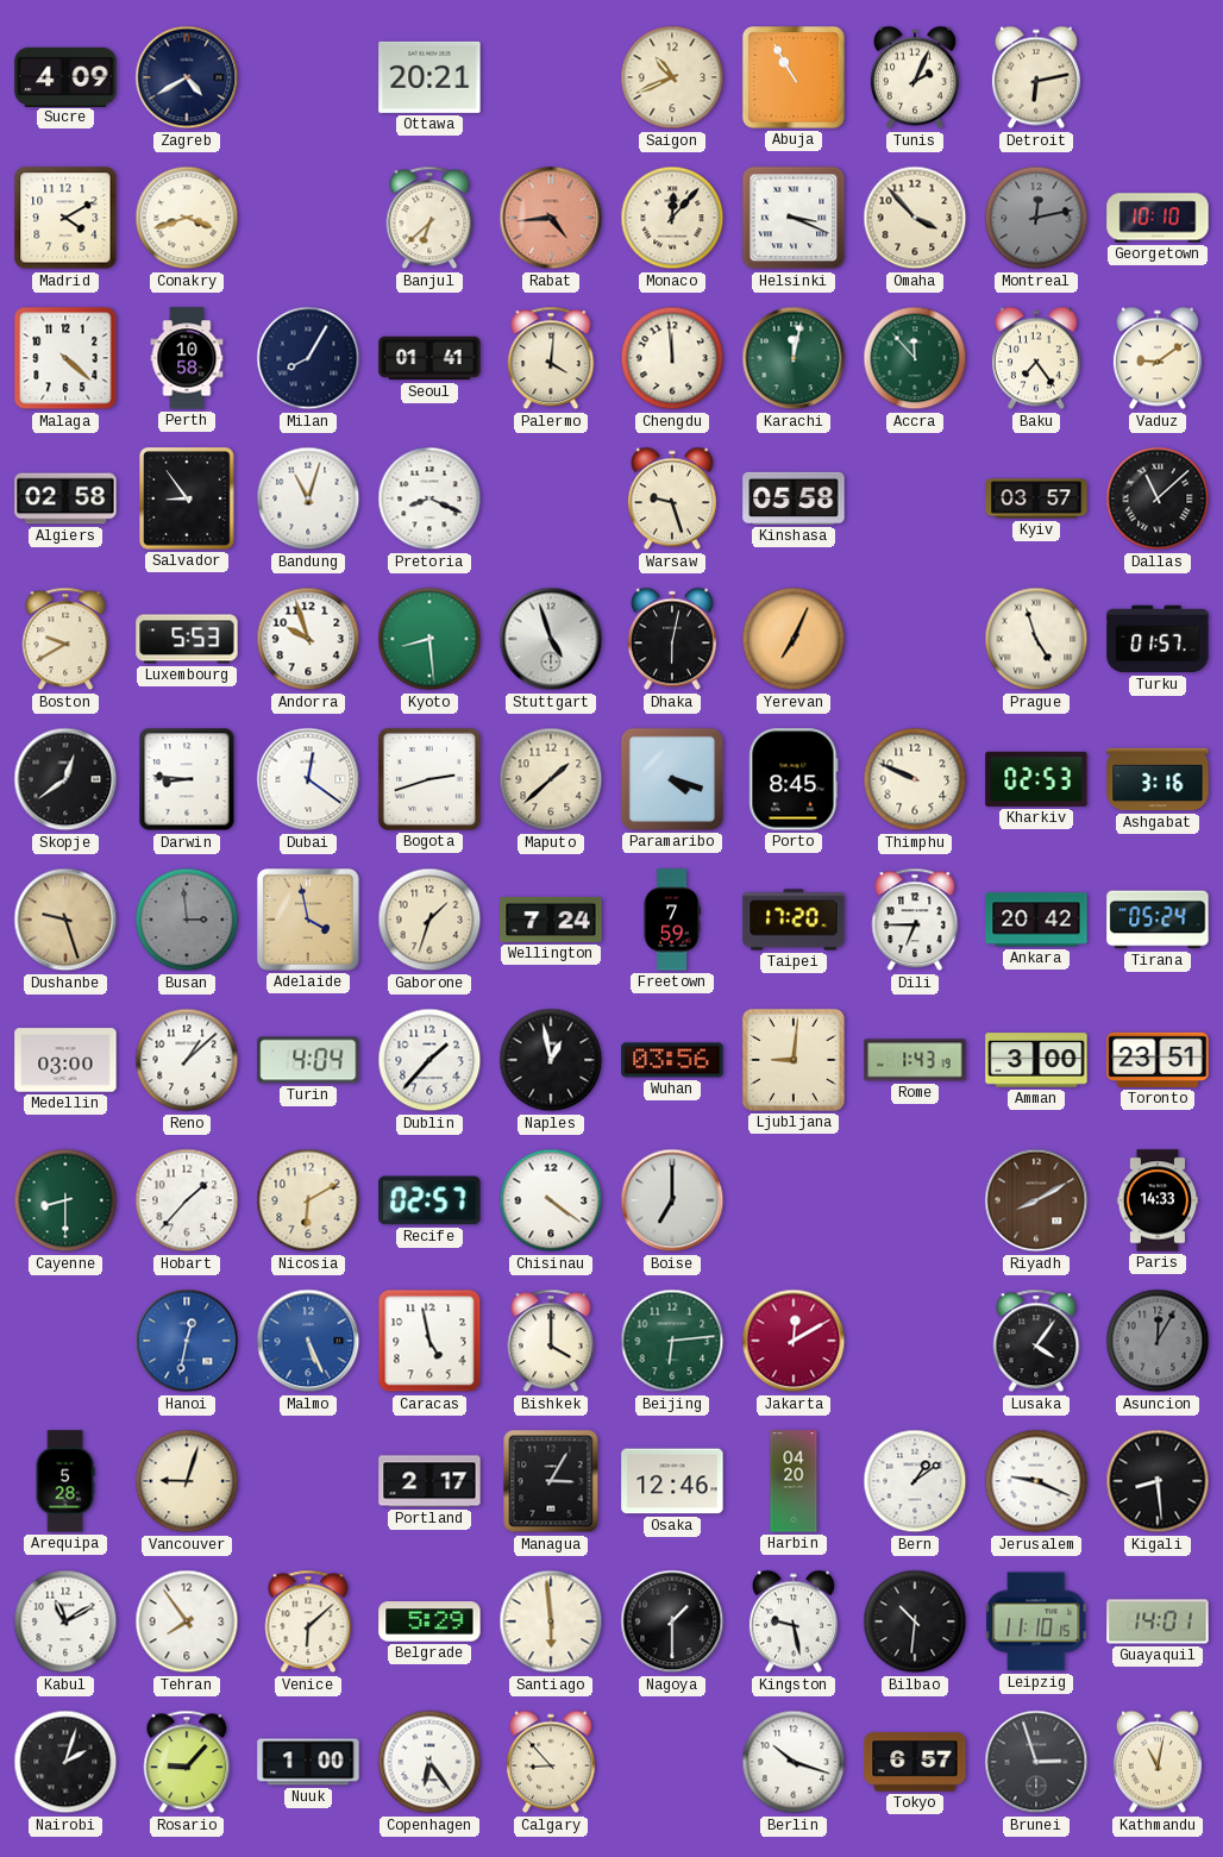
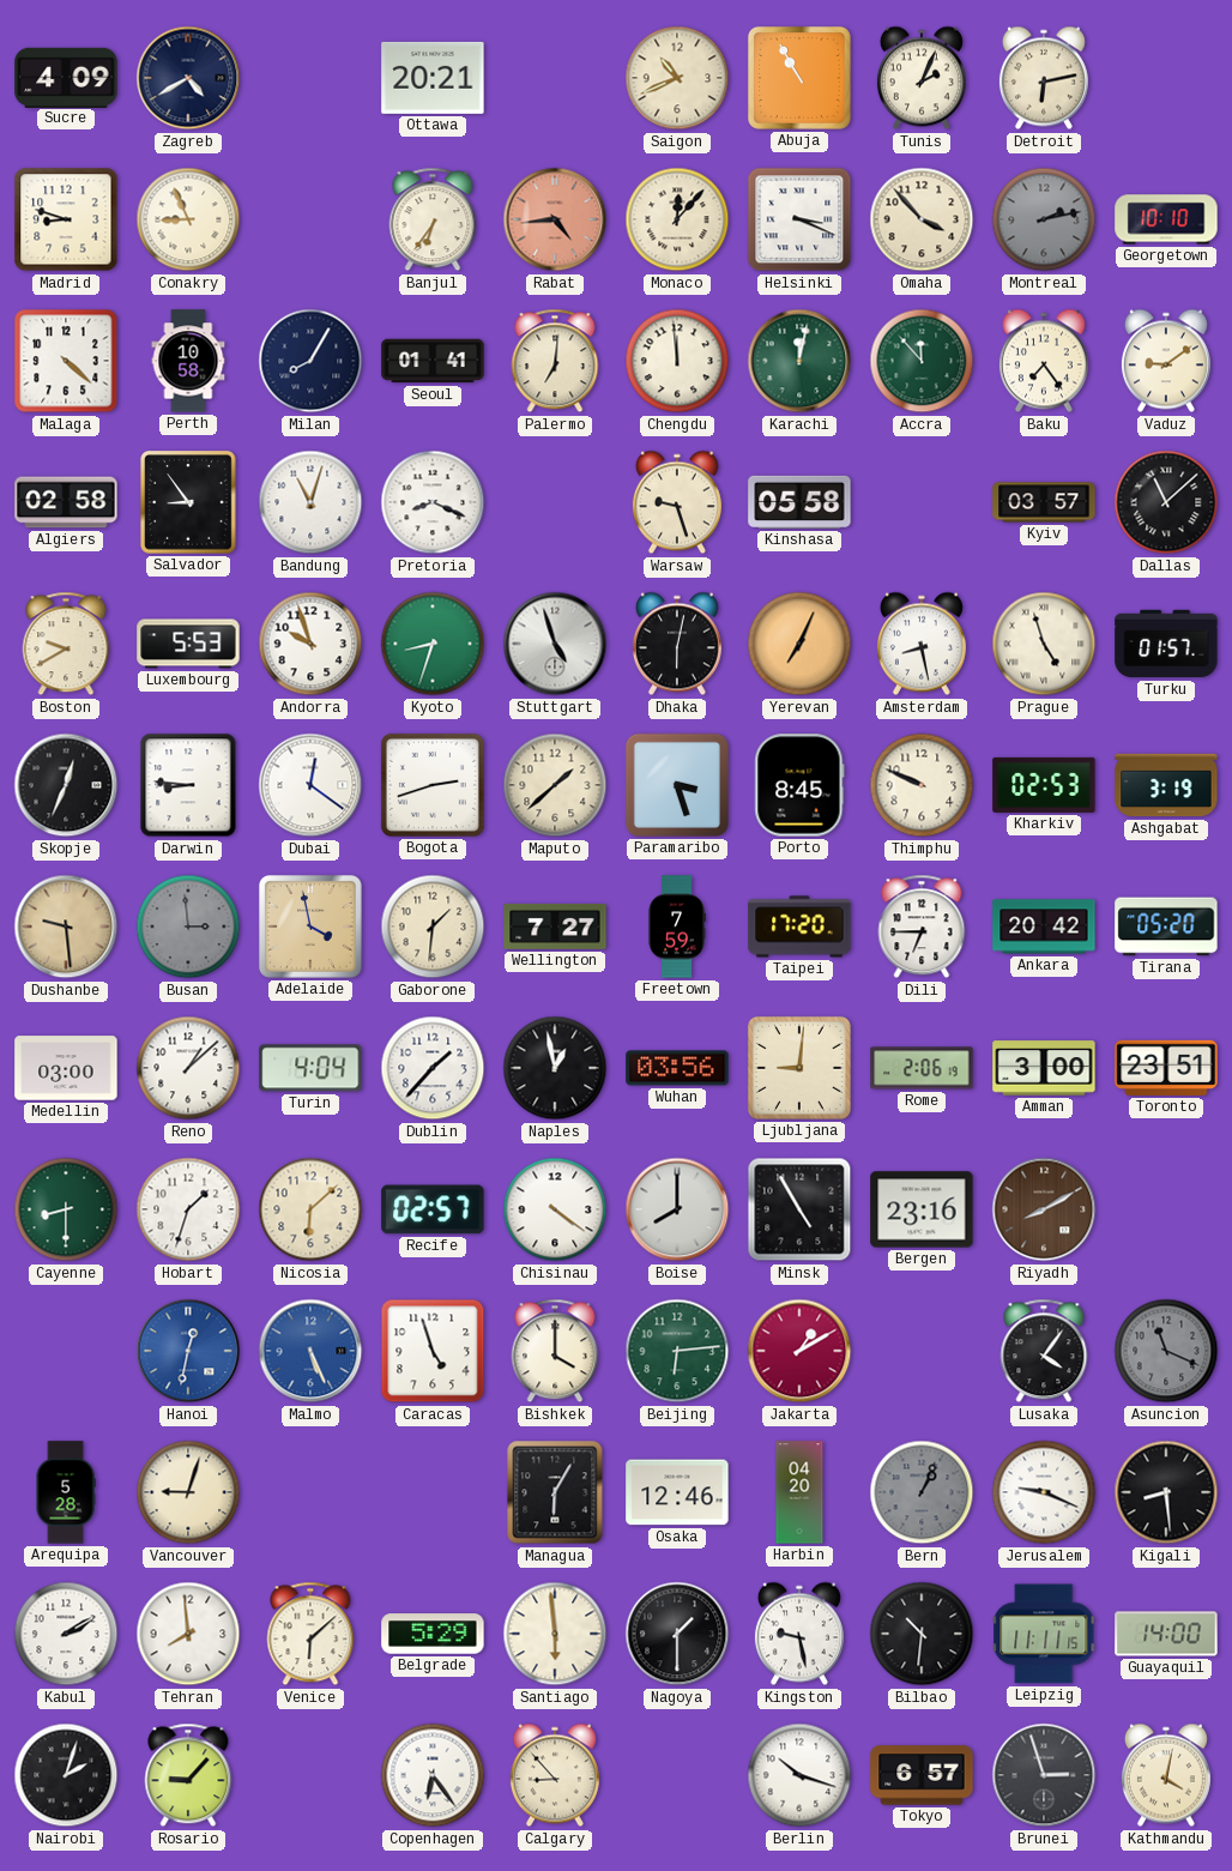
Madrid: 4:10 -> 8:48
Conakry: 3:42 -> 8:56
Banjul: 6:38 -> 6:36
Montreal: 12:13 -> 2:13
Palermo: 4:01 -> 7:01
Kyoto: 8:29 -> 8:33
Amsterdam: none -> 8:28
Skopje: 12:39 -> 12:34
Paramaribo: 4:18 -> 3:27
Ashgabat: 3:16 -> 3:19
Dushanbe: 9:27 -> 9:29
Gaborone: 1:33 -> 1:31
Wellington: 7:24 -> 7:27
Tirana: 05:24 -> 05:20
Rome: 1:43 -> 2:06
Hobart: 1:37 -> 1:33
Nicosia: 6:10 -> 6:08
Boise: 7:00 -> 8:00
Minsk: none -> 4:55
Bergen: none -> 23:16
Paris: 14:33 -> none
Caracas: 4:58 -> 4:57
Jakarta: 12:10 -> 1:10
Asuncion: 12:05 -> 11:19
Portland: 2:17 -> none
Managua: 3:05 -> 6:05
Bern: 1:09 -> 1:04
Bern dial: white -> grey
Kabul: 11:10 -> 2:10
Tehran: 7:54 -> 7:59
Leipzig: 11:10 -> 11:11
Guayaquil: 14:01 -> 14:00
Nuuk: 1:00 -> none
Kathmandu: 11:02 -> 4:02
